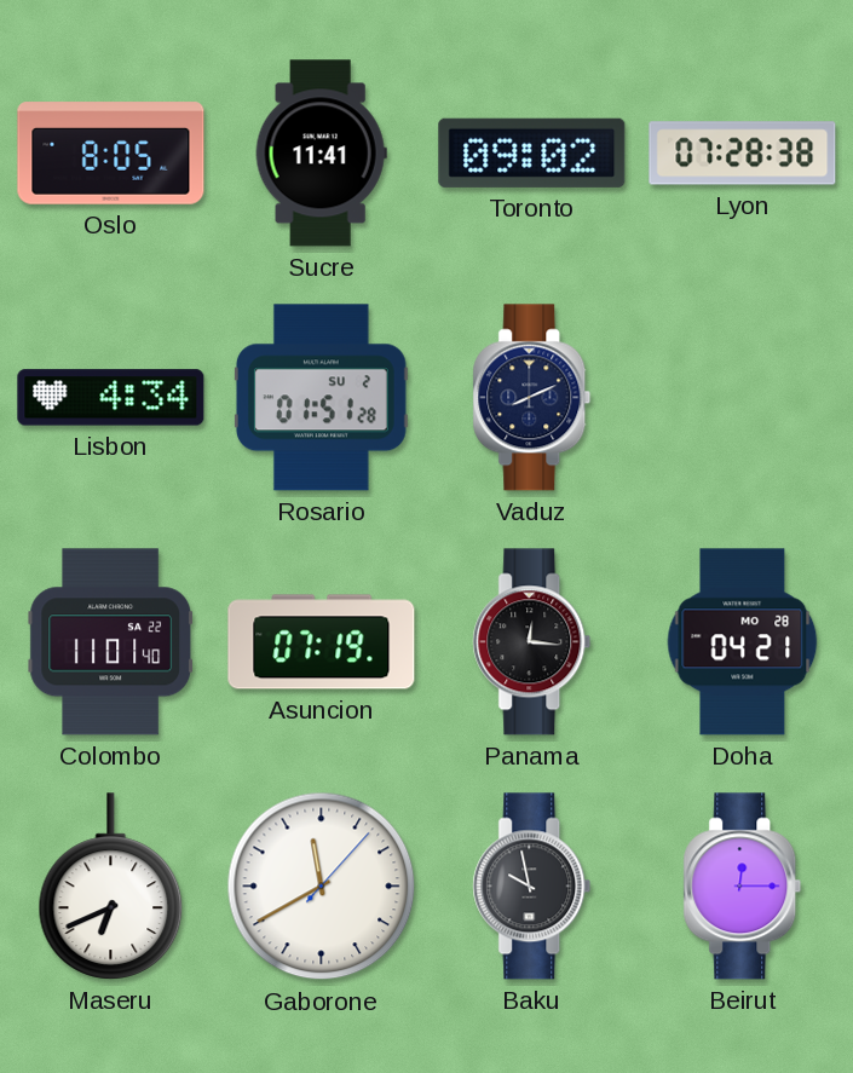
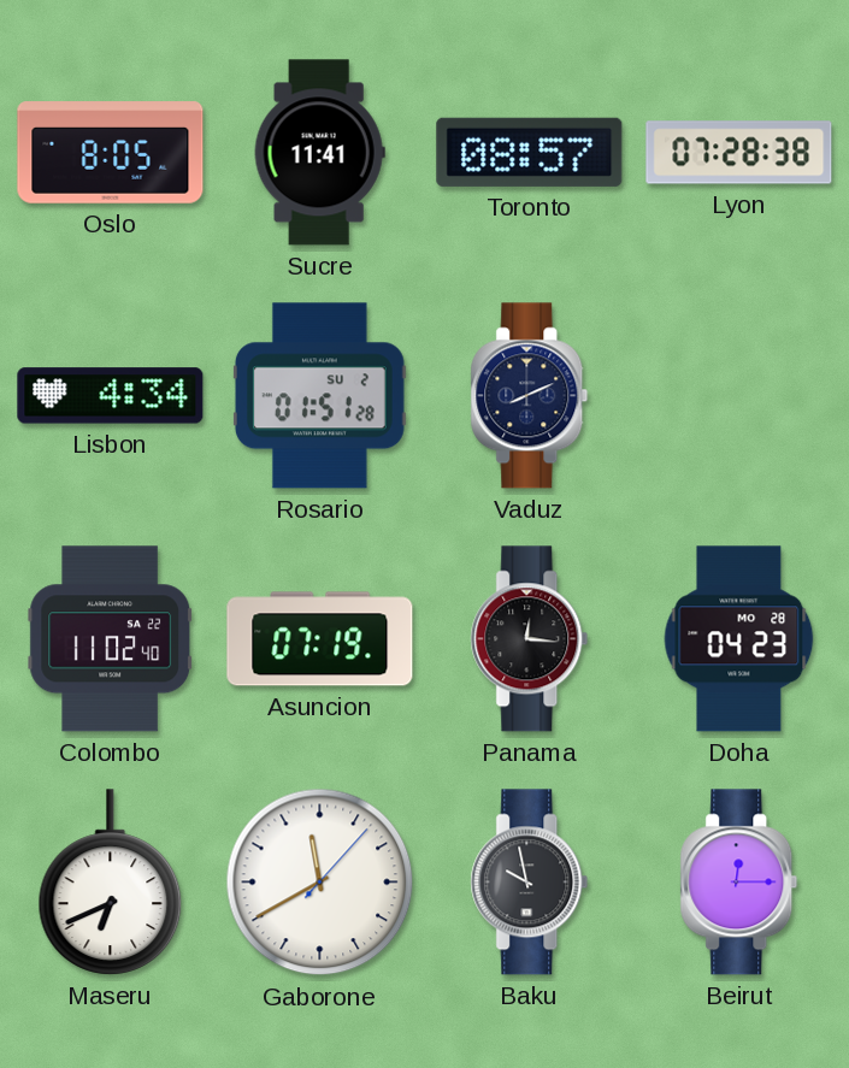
Toronto: 09:02 -> 08:57
Colombo: 11:01 -> 11:02
Doha: 04:21 -> 04:23
